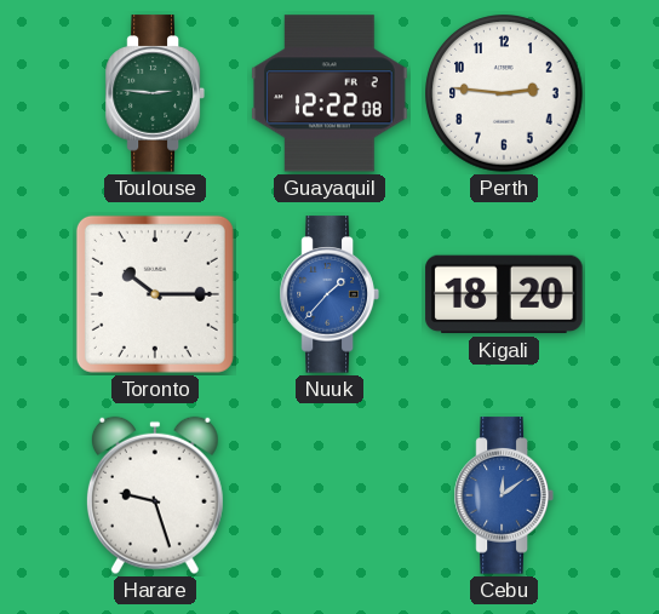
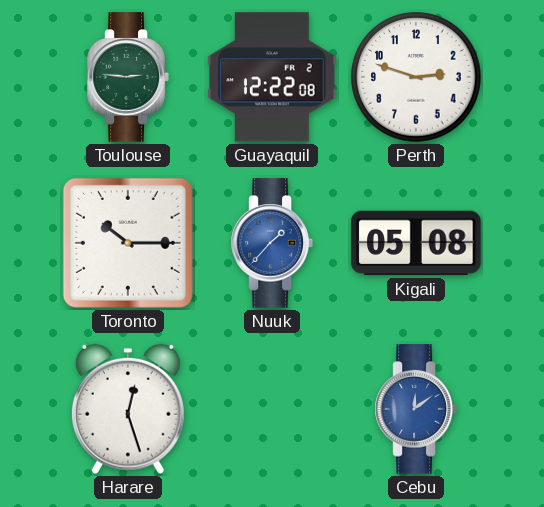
Perth: 2:46 -> 2:48
Kigali: 18:20 -> 05:08
Harare: 9:27 -> 12:27
